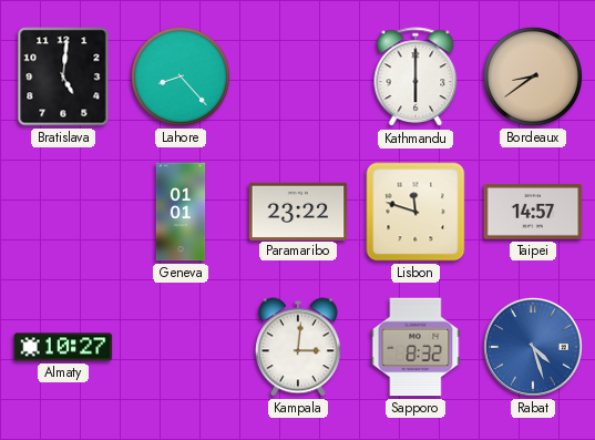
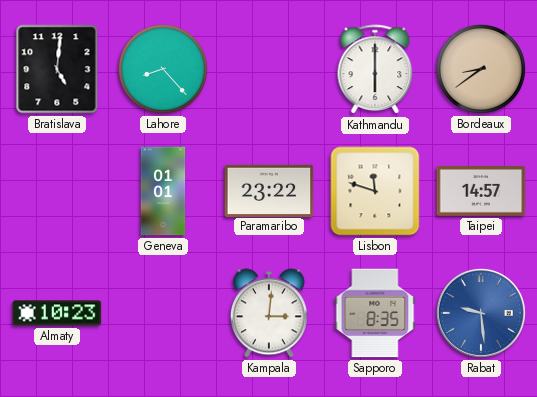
Almaty: 10:27 -> 10:23
Sapporo: 8:32 -> 8:35
Rabat: 4:27 -> 9:29
